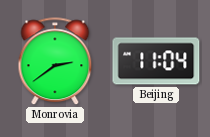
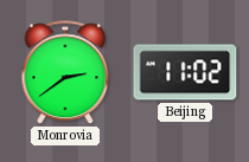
Beijing: 11:04 -> 11:02
